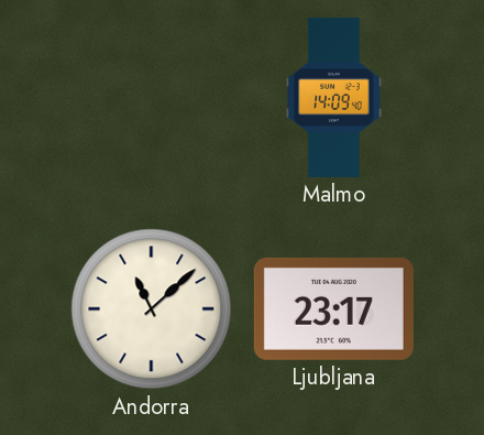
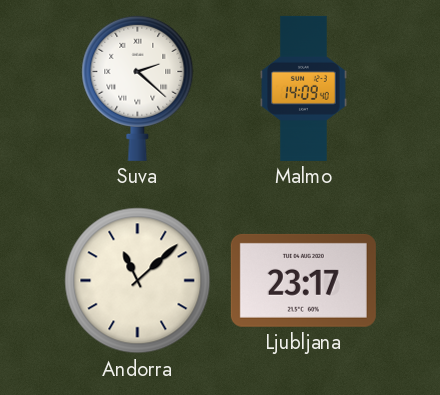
Suva: none -> 2:22
